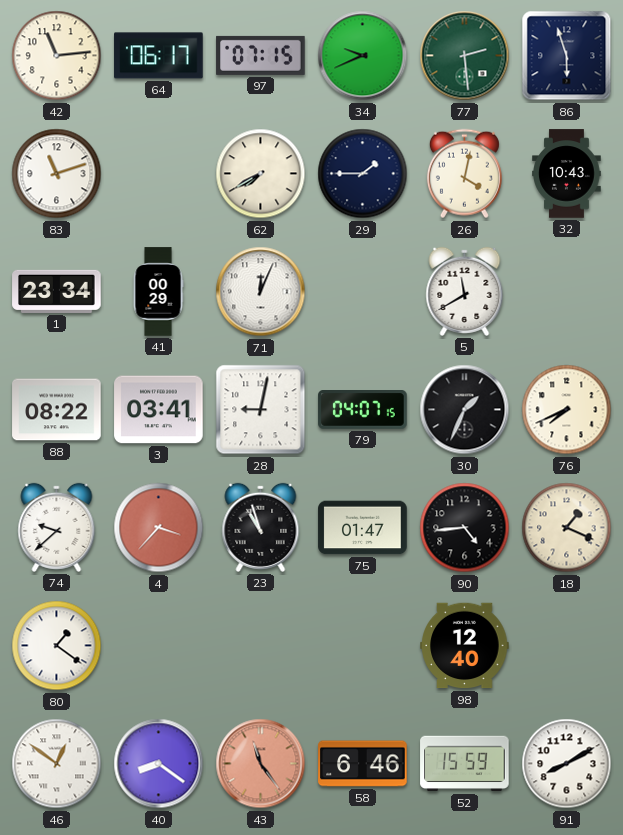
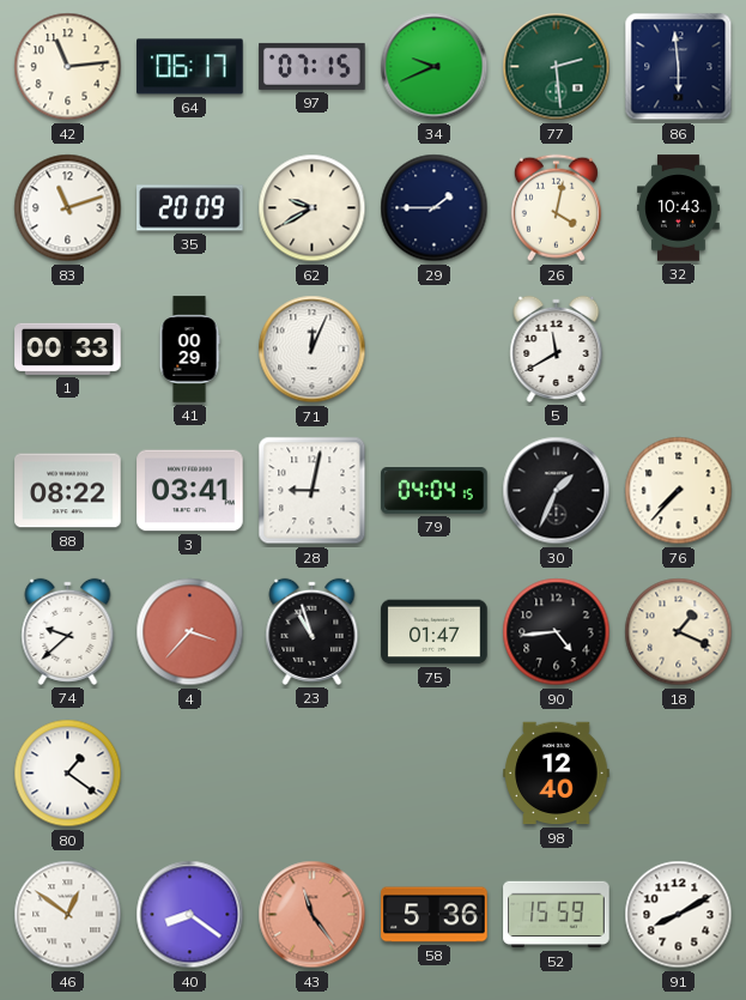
86: 5:57 -> 5:59
35: none -> 20:09
62: 7:40 -> 9:40
1: 23:34 -> 00:33
79: 04:07 -> 04:04
76: 7:41 -> 7:37
58: 6:46 -> 5:36
